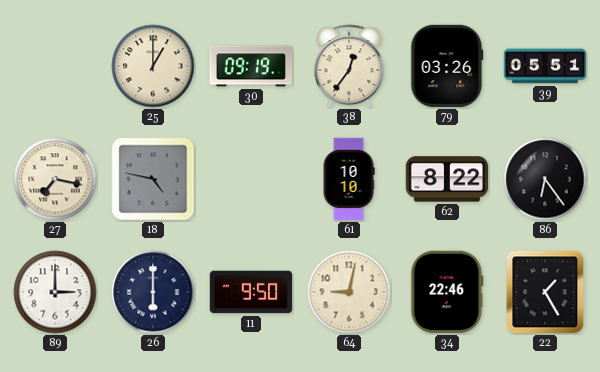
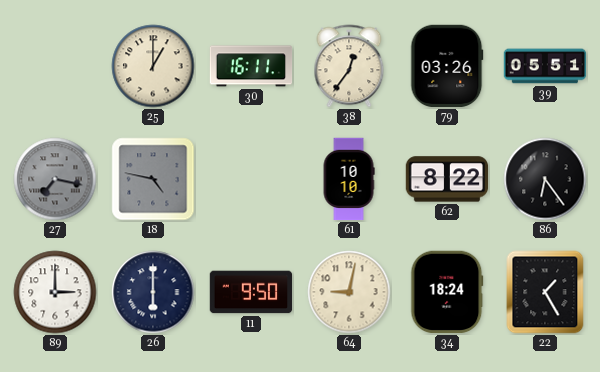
30: 09:19 -> 16:11
27 dial: cream -> grey
34: 22:46 -> 18:24
